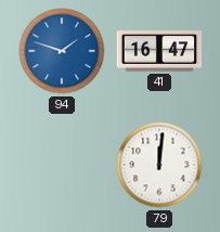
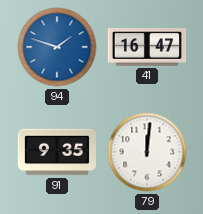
91: none -> 9:35
